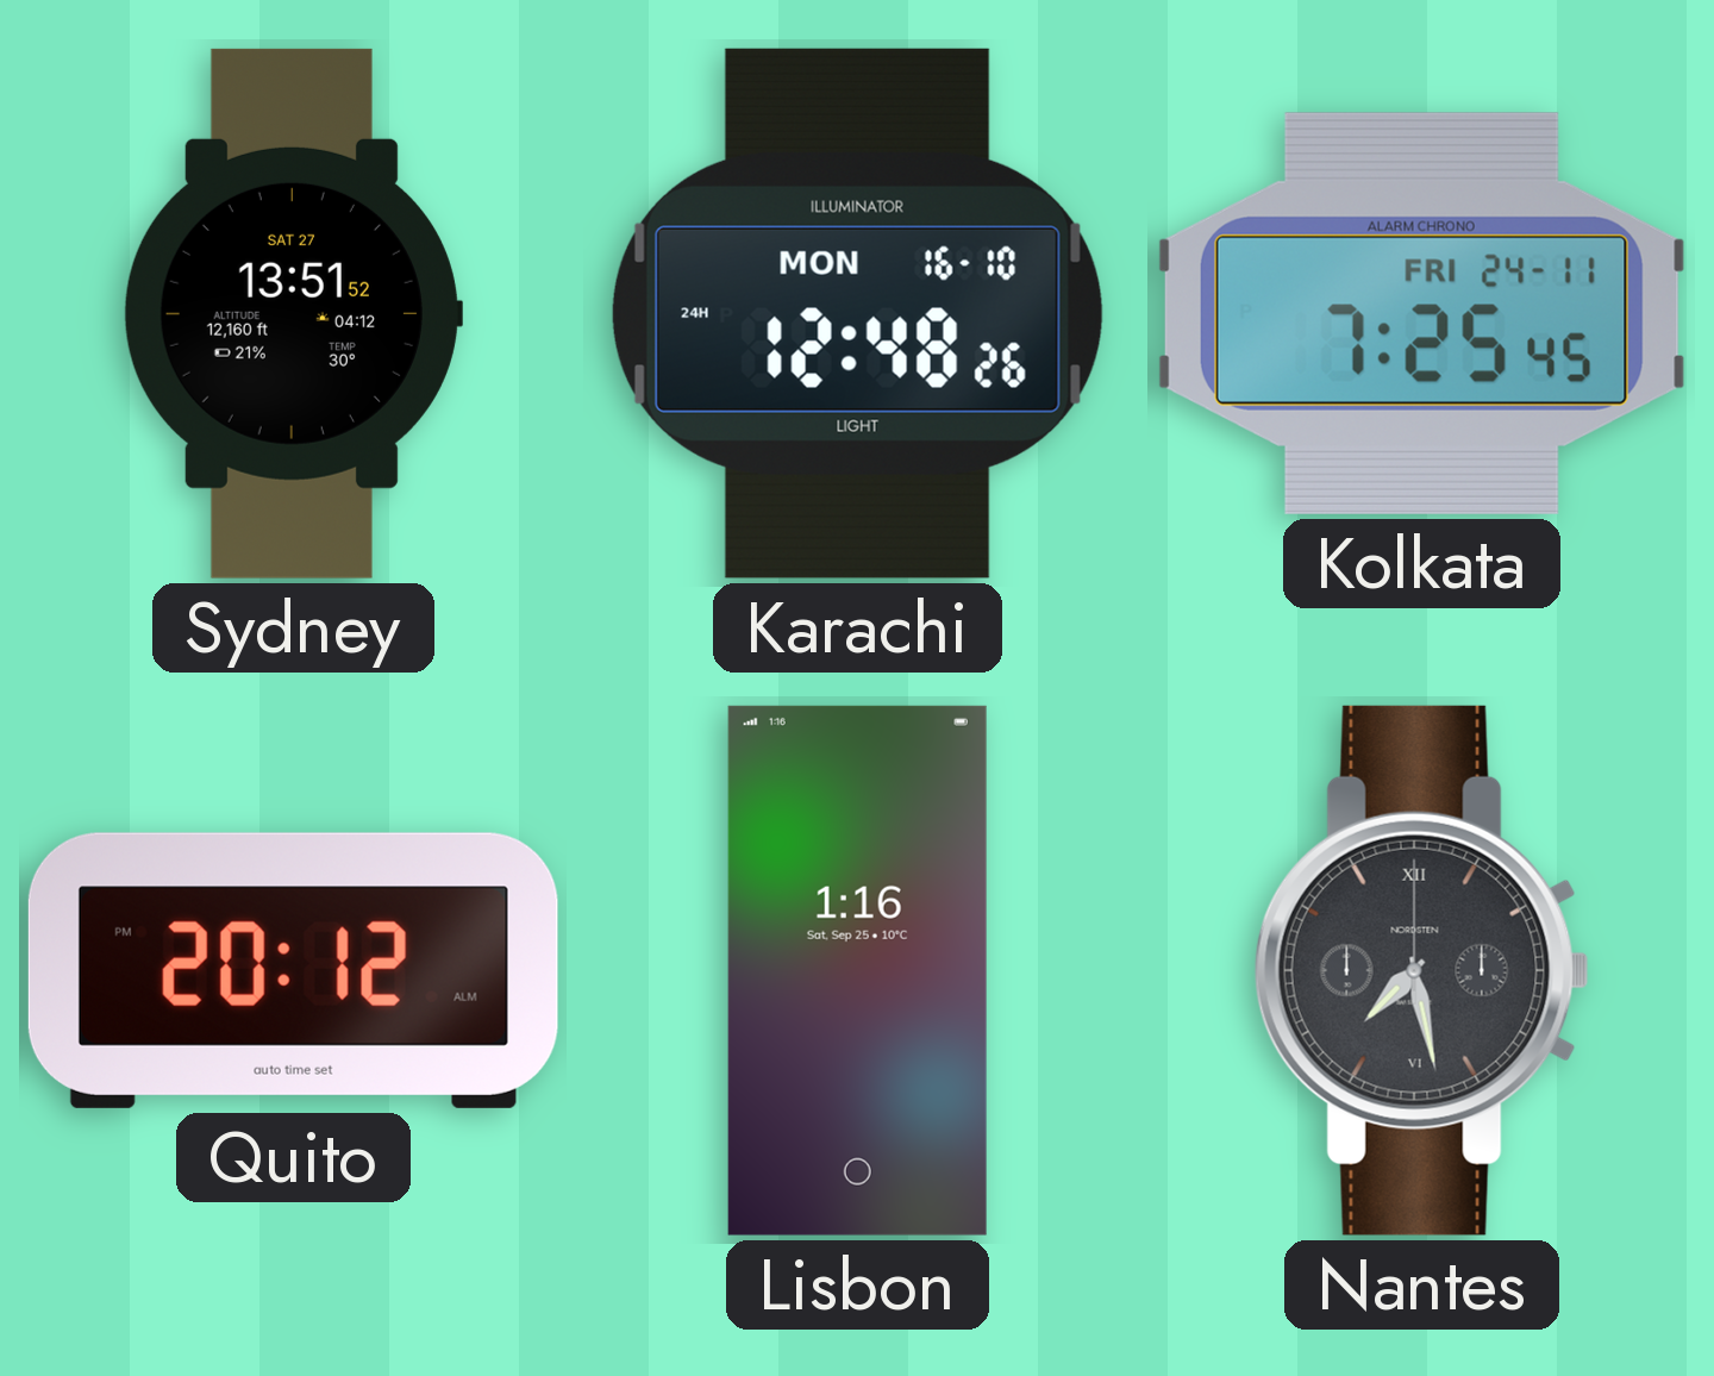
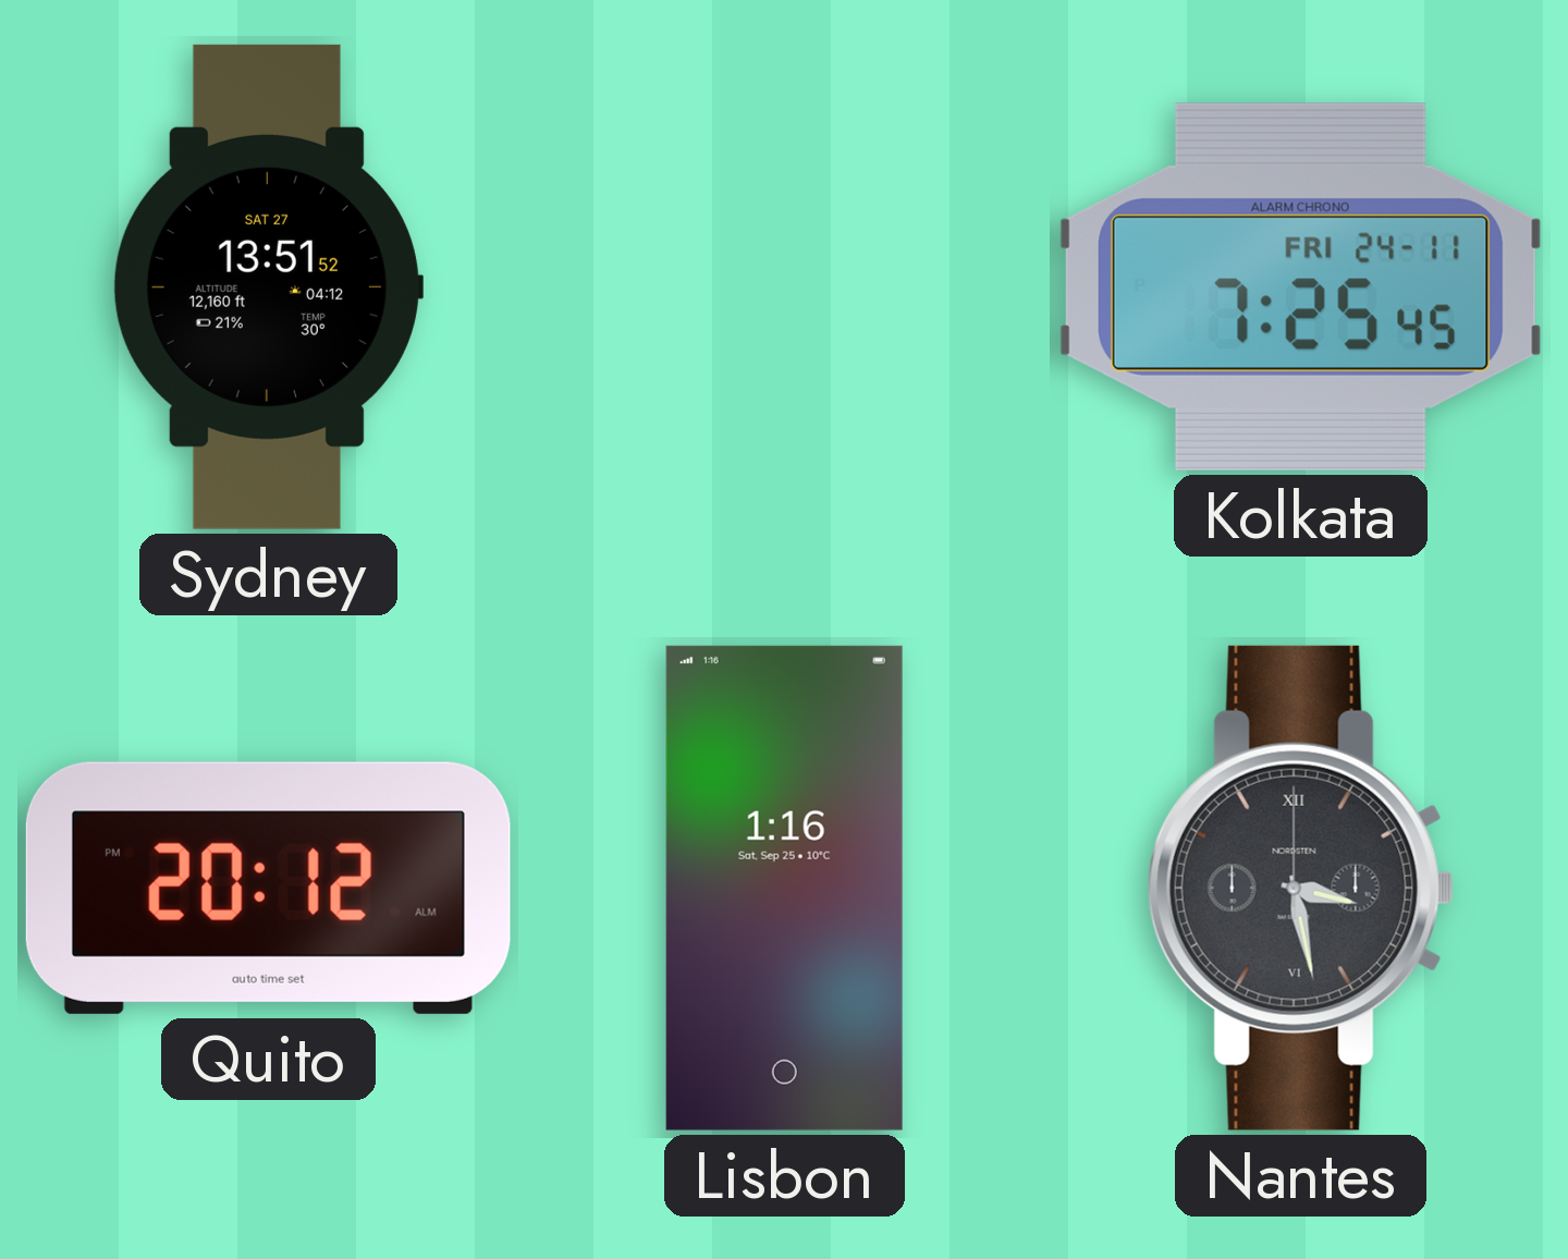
Karachi: 12:48 -> none
Nantes: 7:28 -> 3:28
